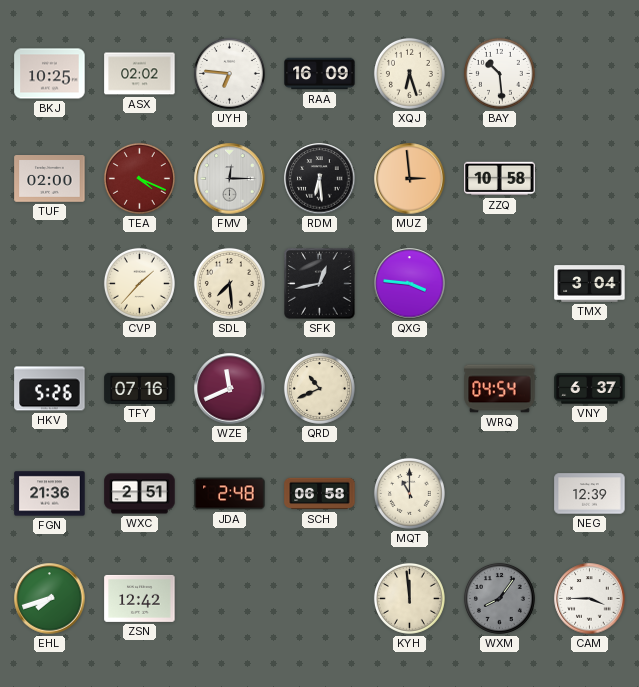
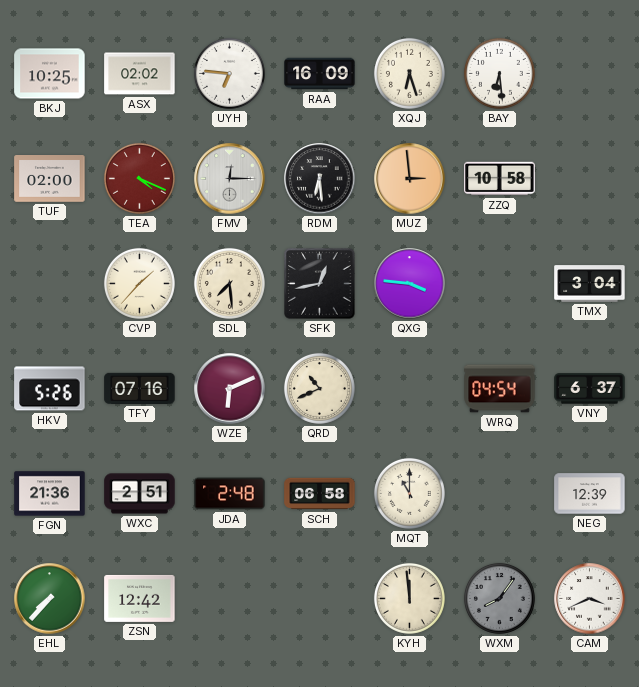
BAY: 10:29 -> 6:29
WZE: 11:41 -> 6:11
EHL: 7:42 -> 7:37
CAM: 3:45 -> 3:41
